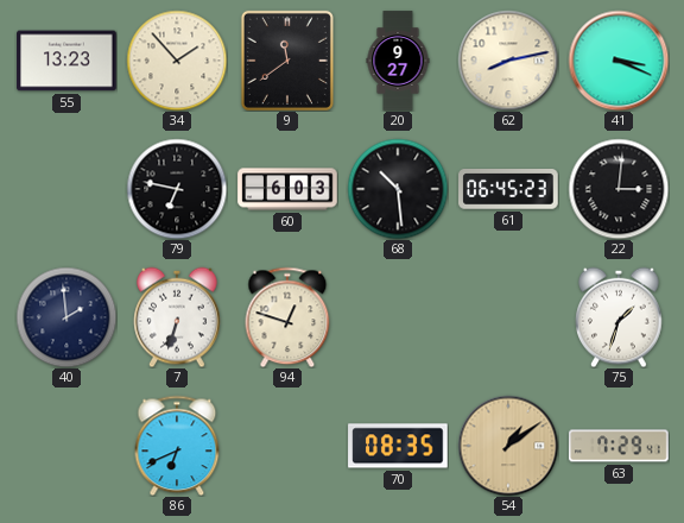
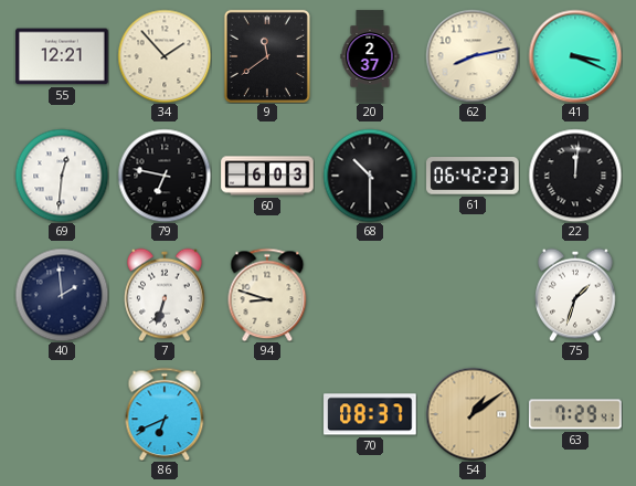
55: 13:23 -> 12:21
20: 9:27 -> 2:37
69: none -> 12:31
68: 10:29 -> 10:30
61: 06:45 -> 06:42
22: 3:01 -> 12:01
94: 12:48 -> 8:48
70: 08:35 -> 08:37
